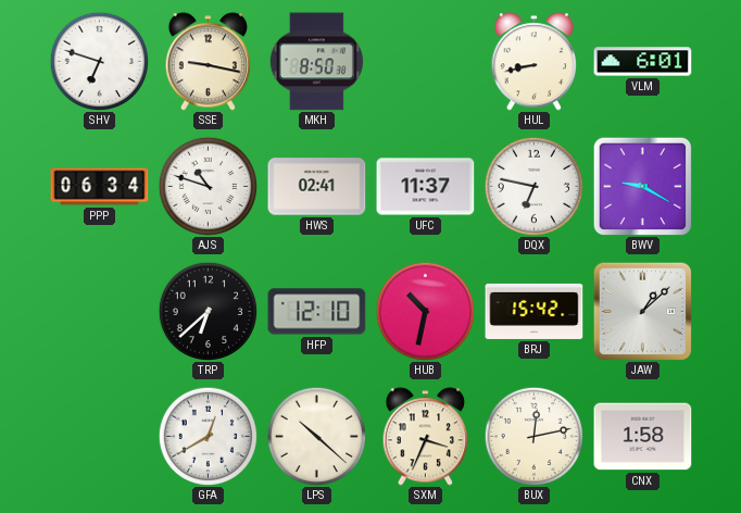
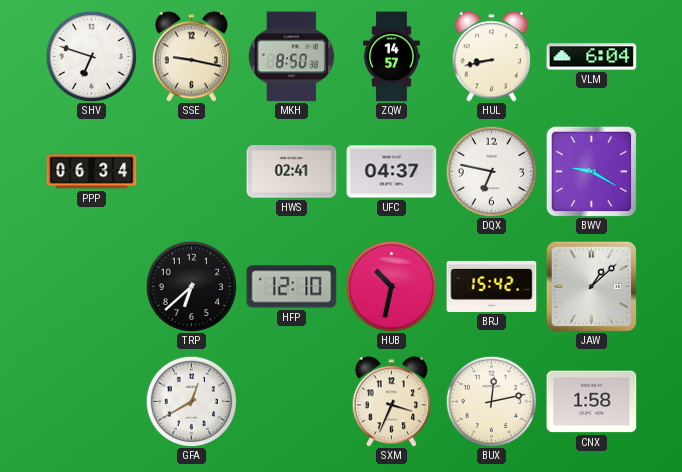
ZQW: none -> 14:57
VLM: 6:01 -> 6:04
AJS: 10:48 -> none
UFC: 11:37 -> 04:37
LPS: 10:22 -> none
